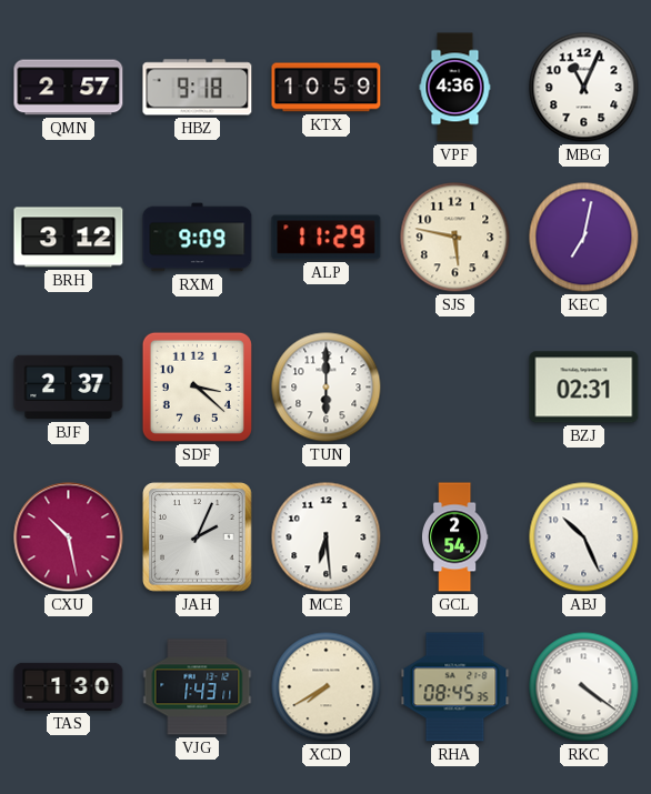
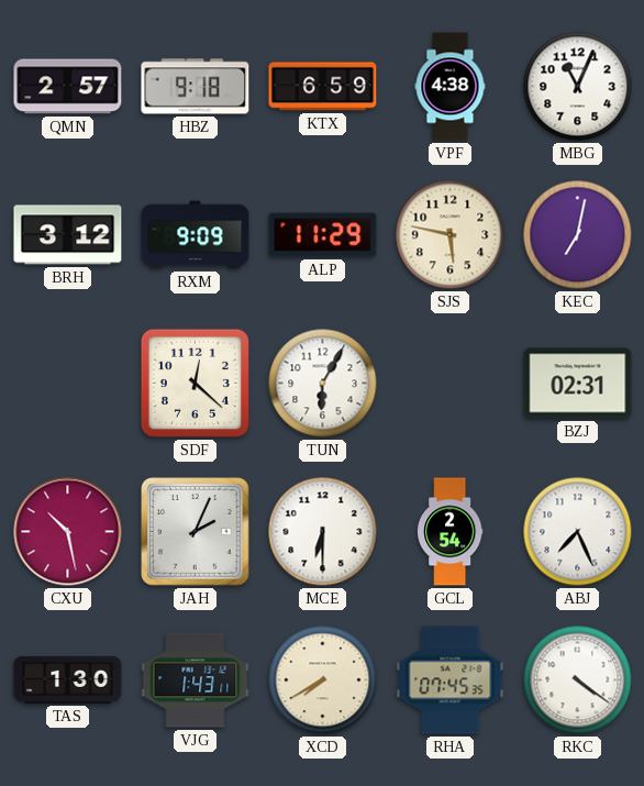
KTX: 10:59 -> 6:59
VPF: 4:36 -> 4:38
BJF: 2:37 -> none
SDF: 3:22 -> 12:22
TUN: 6:00 -> 6:05
MCE: 6:29 -> 6:30
ABJ: 10:26 -> 7:26
RHA: 08:45 -> 07:45
